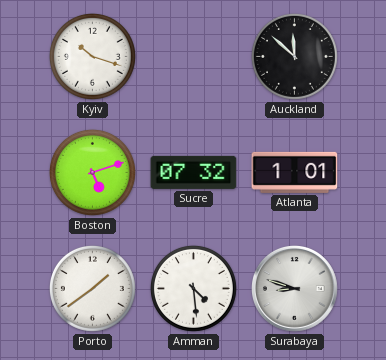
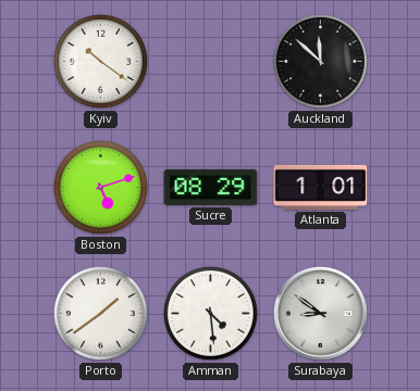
Kyiv: 10:18 -> 10:21
Sucre: 07:32 -> 08:29
Surabaya: 8:48 -> 8:51
